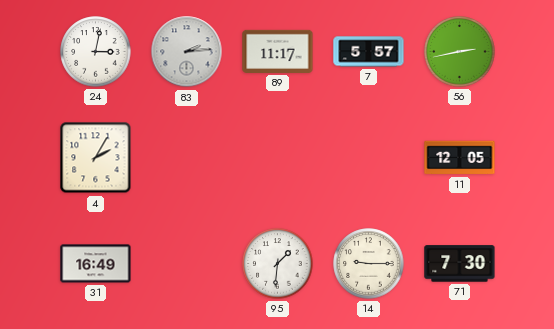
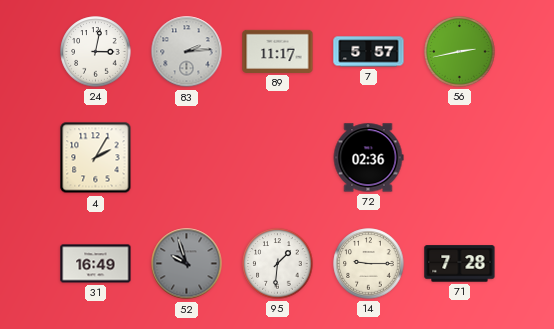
72: none -> 02:36
11: 12:05 -> none
52: none -> 9:57
71: 7:30 -> 7:28
